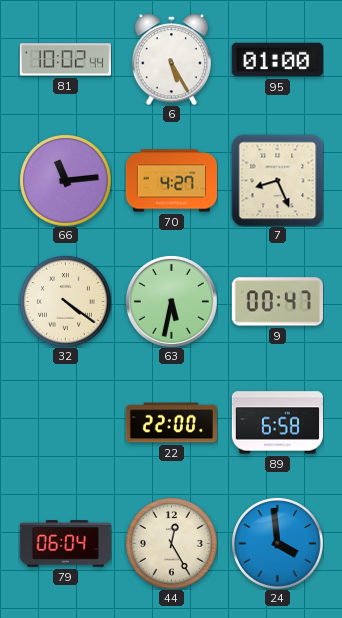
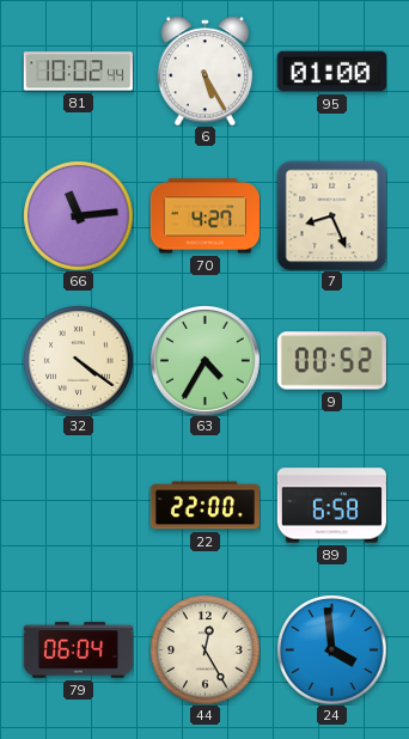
63: 5:32 -> 4:35
9: 00:47 -> 00:52
